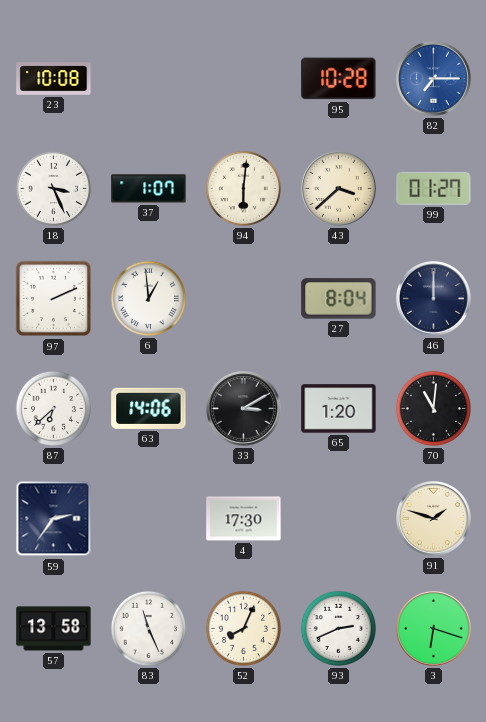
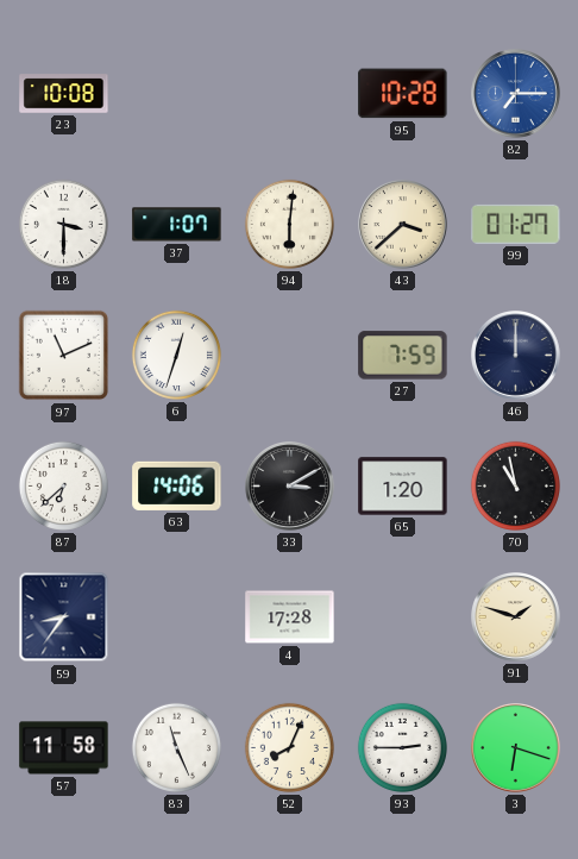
18: 3:26 -> 3:30
97: 2:11 -> 11:11
6: 12:59 -> 12:33
27: 8:04 -> 7:59
70: 11:01 -> 10:58
59: 2:36 -> 8:36
4: 17:30 -> 17:28
57: 13:58 -> 11:58
93: 2:41 -> 2:45
